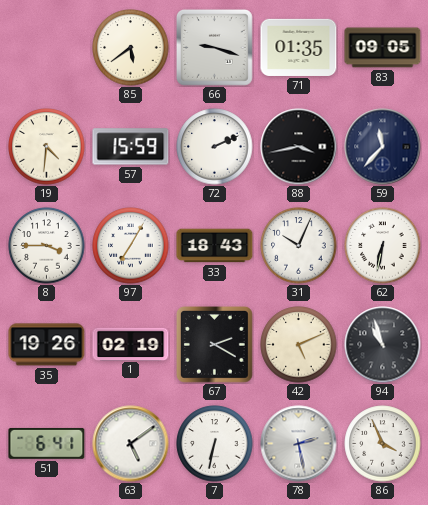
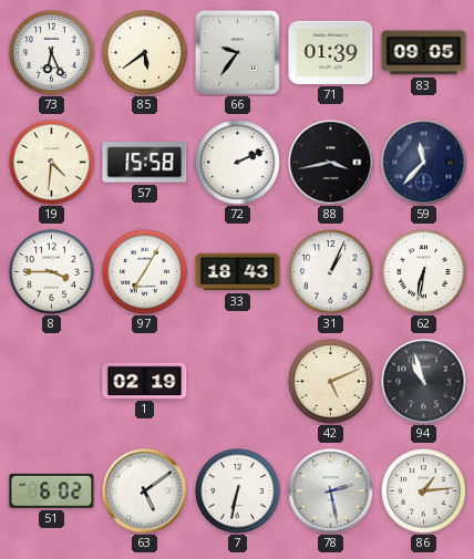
73: none -> 6:26
66: 9:18 -> 9:36
71: 01:35 -> 01:39
57: 15:59 -> 15:58
31: 10:04 -> 1:04
35: 19:26 -> none
67: 2:20 -> none
51: 6:41 -> 6:02
86: 3:56 -> 1:14
